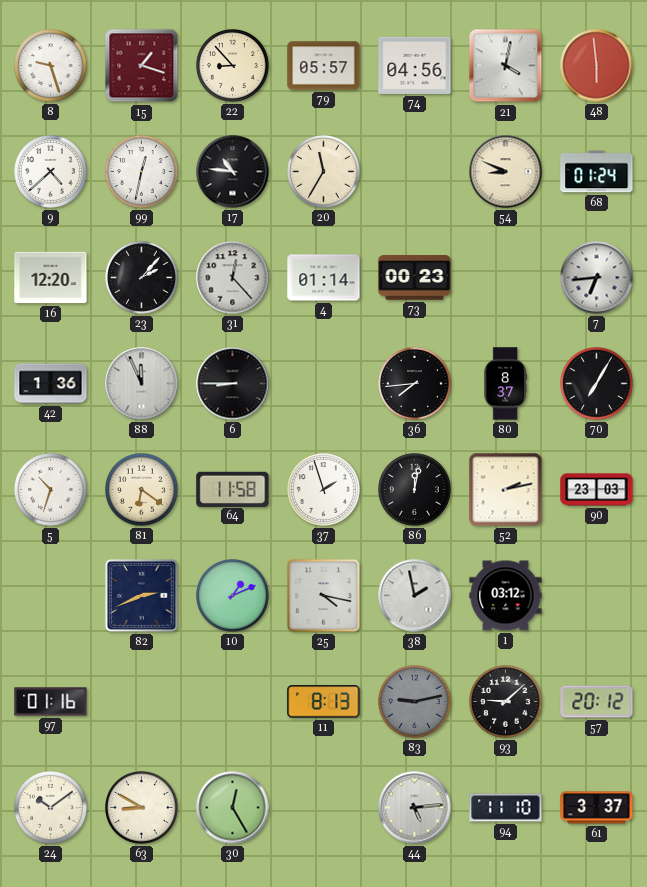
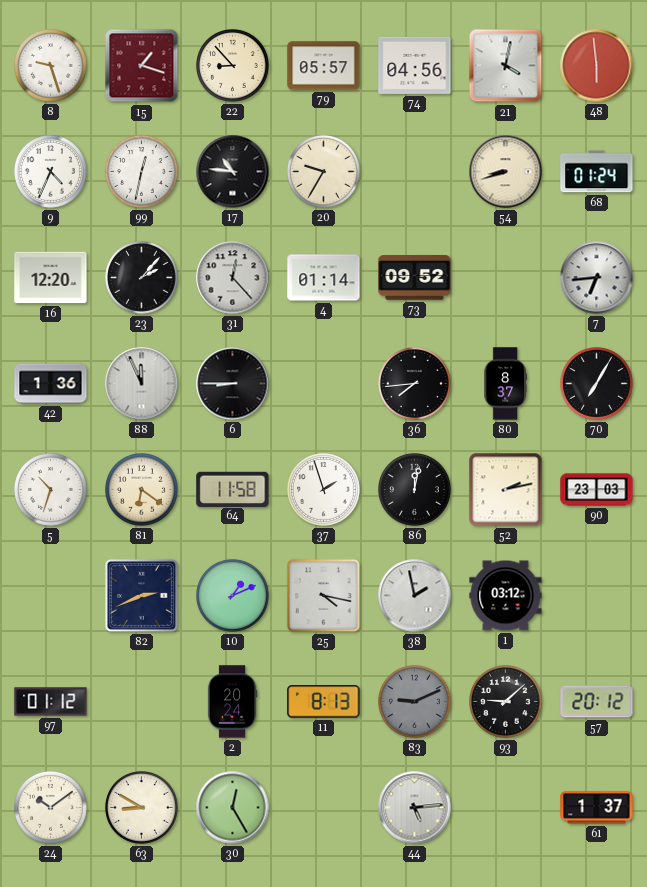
9: 4:38 -> 4:34
20: 11:35 -> 9:35
54: 8:49 -> 8:42
73: 00:23 -> 09:52
97: 01:16 -> 01:12
2: none -> 20:24
83: 9:13 -> 9:11
94: 11:10 -> none
61: 3:37 -> 1:37
